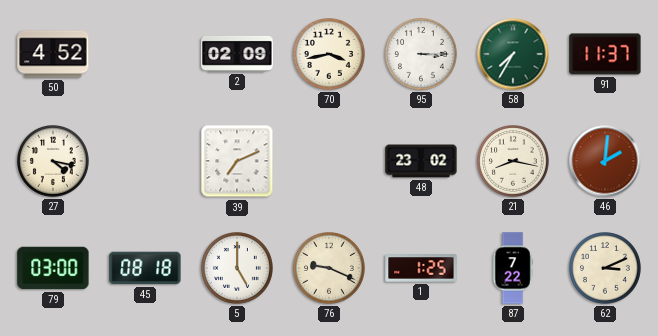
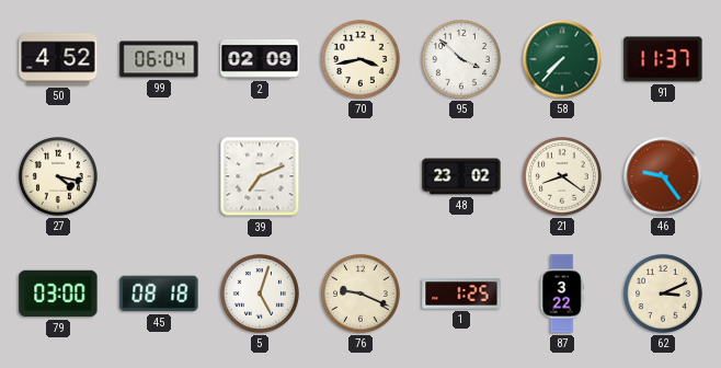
99: none -> 06:04
95: 3:15 -> 3:52
58: 7:35 -> 7:37
21: 8:17 -> 8:21
46: 2:01 -> 9:24
5: 5:00 -> 5:03
87: 7:22 -> 3:22
